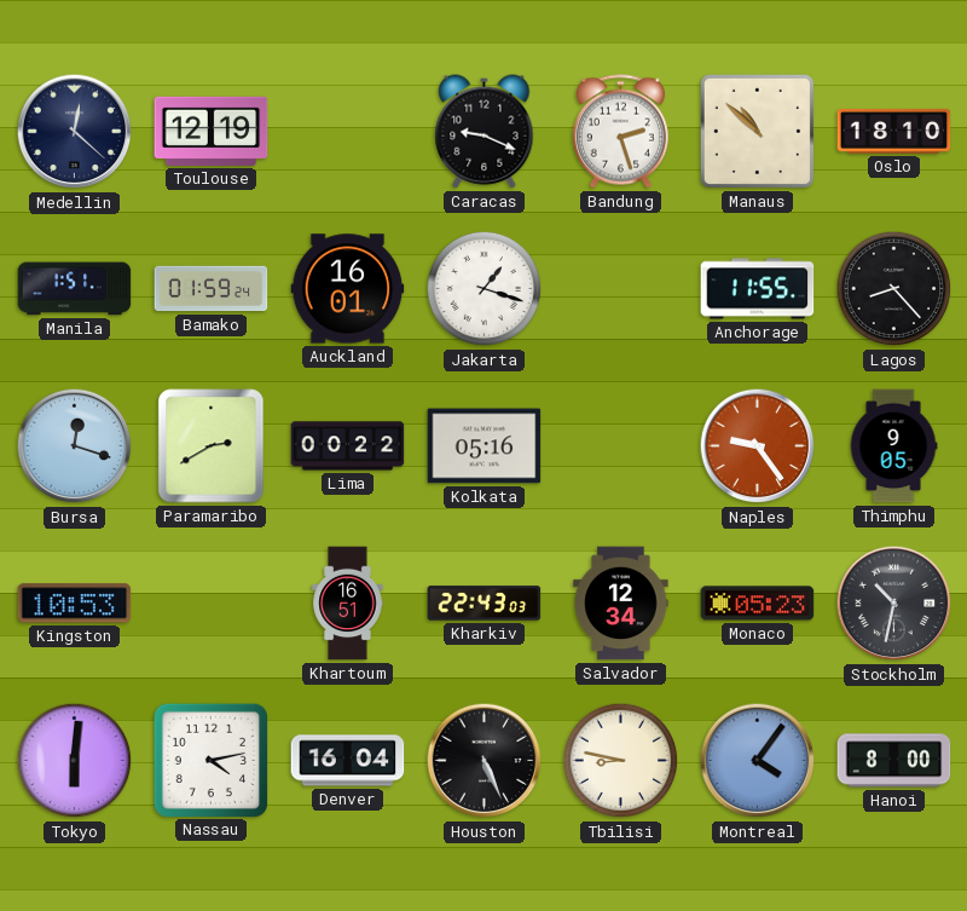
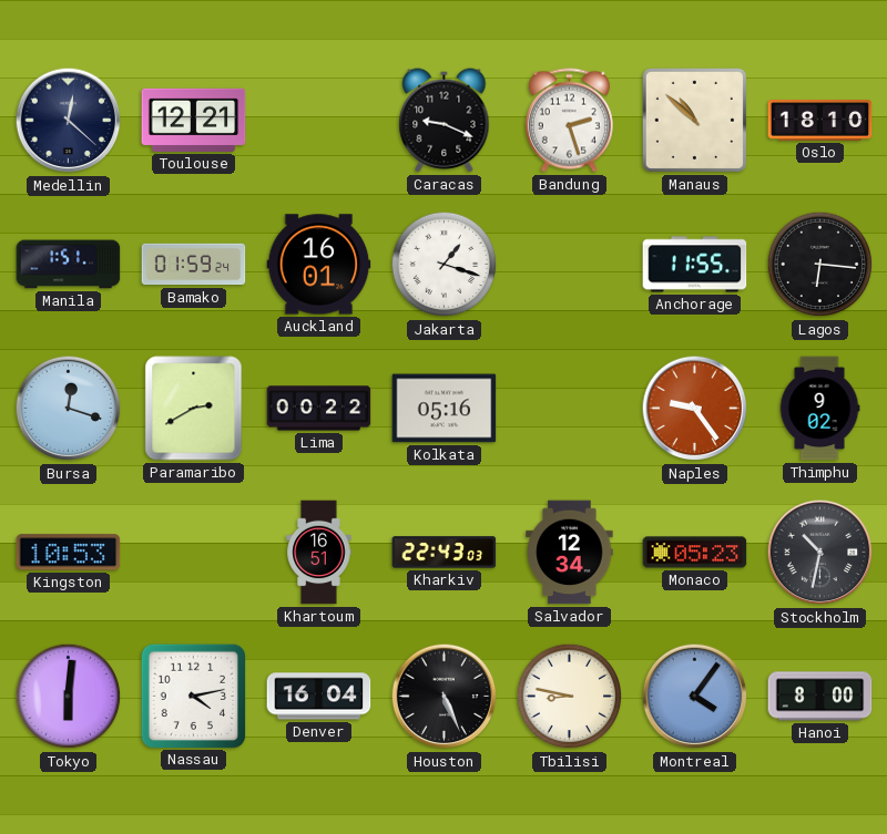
Toulouse: 12:19 -> 12:21
Lagos: 8:23 -> 6:16
Thimphu: 9:05 -> 9:02
